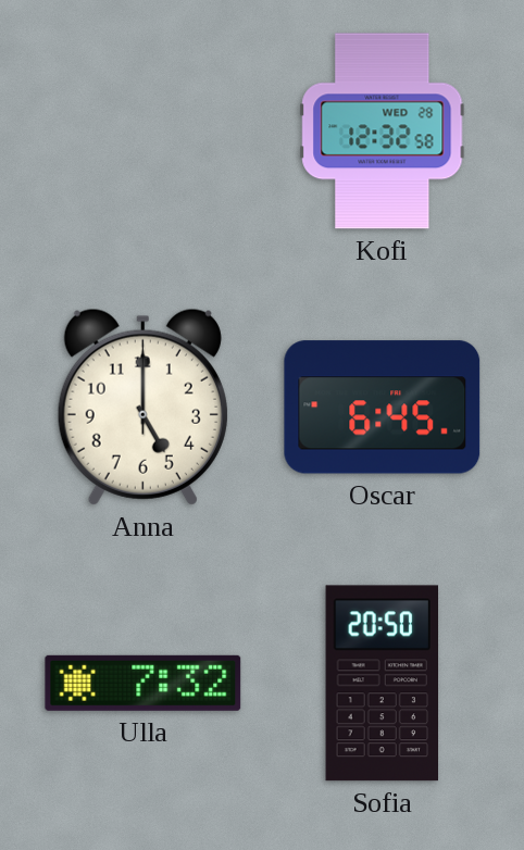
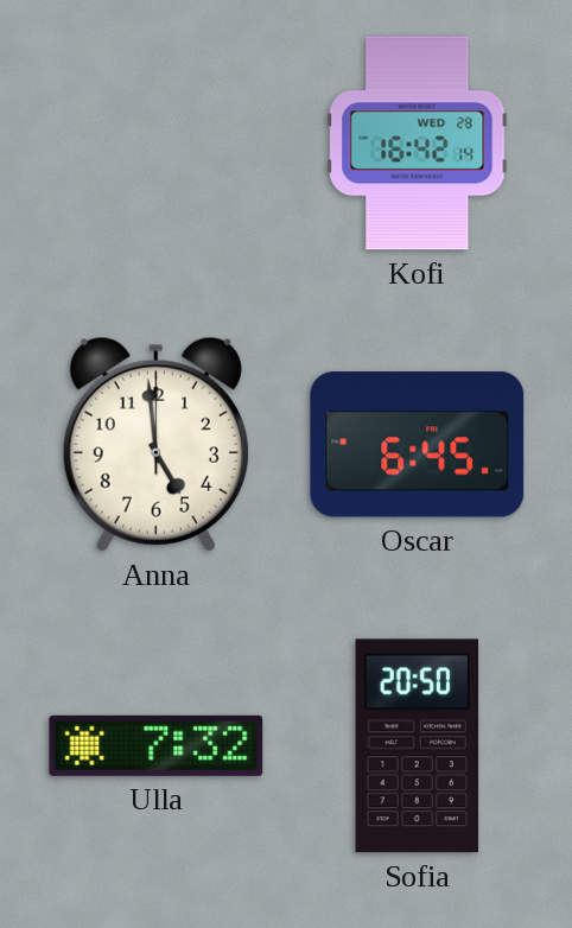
Kofi: 12:32 -> 16:42
Anna: 5:00 -> 4:59
